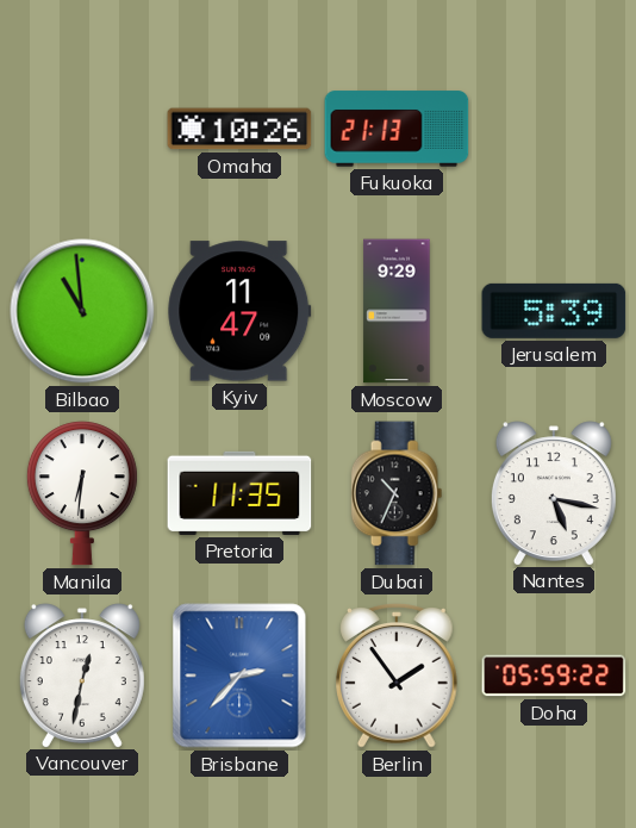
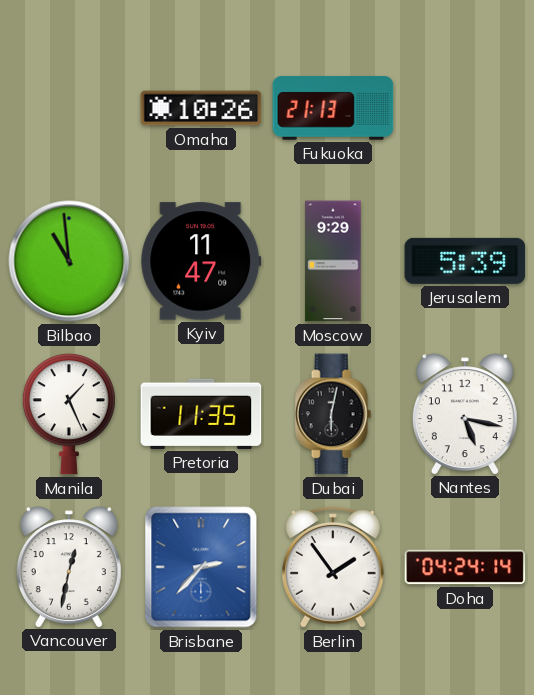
Manila: 6:31 -> 1:26
Dubai: 10:34 -> 6:02
Doha: 05:59 -> 04:24
